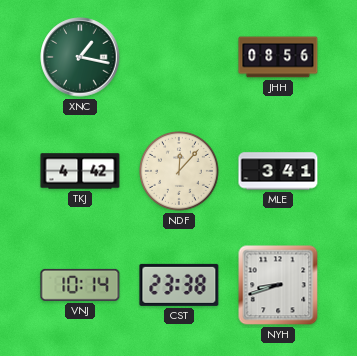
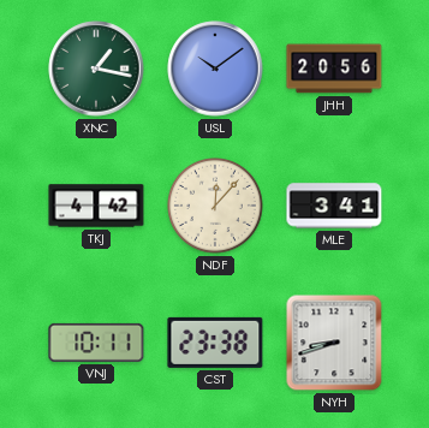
USL: none -> 10:09
JHH: 08:56 -> 20:56
VNJ: 10:14 -> 10:11
